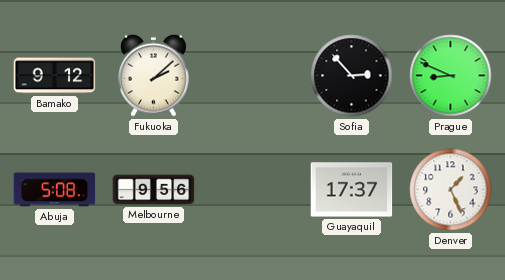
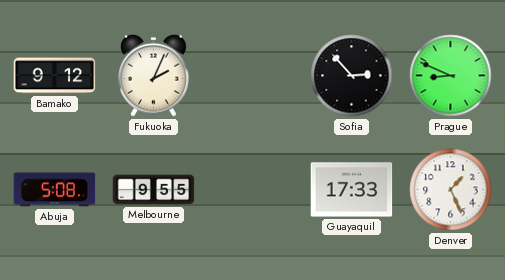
Fukuoka: 2:08 -> 2:04
Melbourne: 9:56 -> 9:55
Guayaquil: 17:37 -> 17:33
